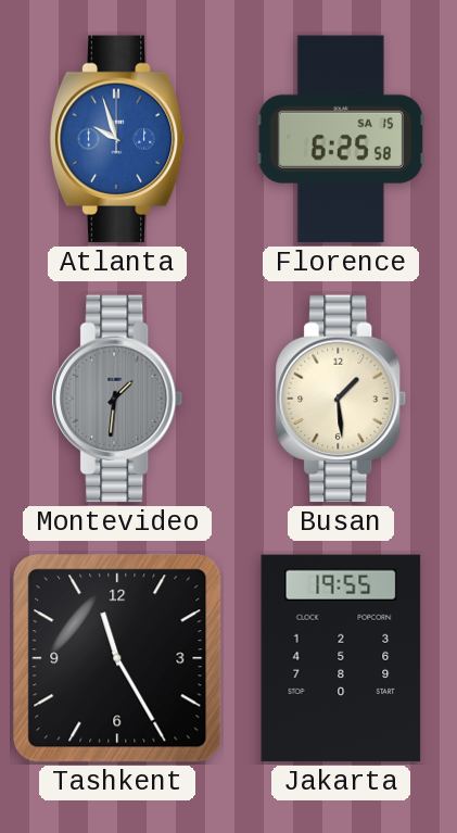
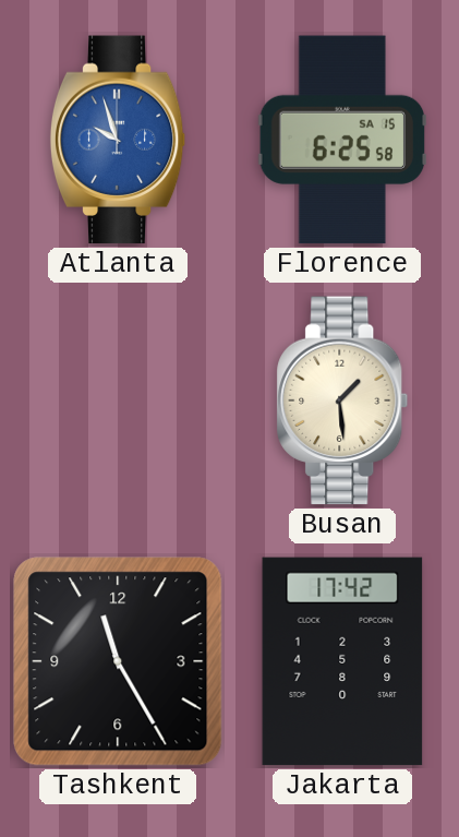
Montevideo: 1:31 -> none
Jakarta: 19:55 -> 17:42
